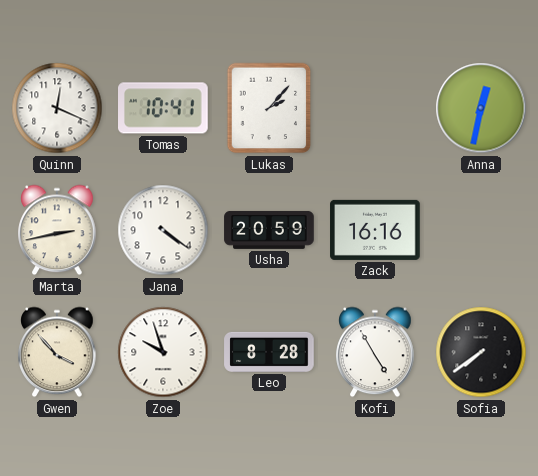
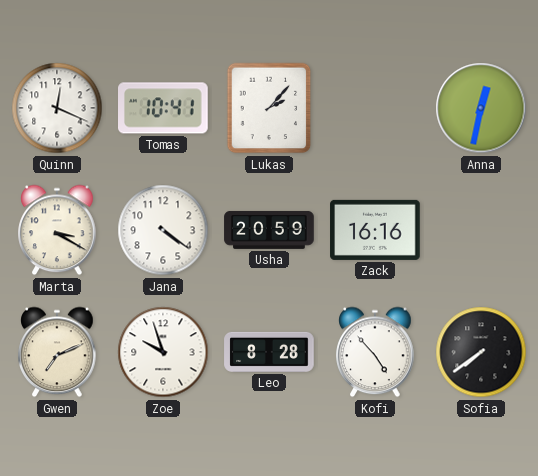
Marta: 2:43 -> 3:20
Gwen: 3:53 -> 7:11
Kofi: 4:55 -> 4:53
